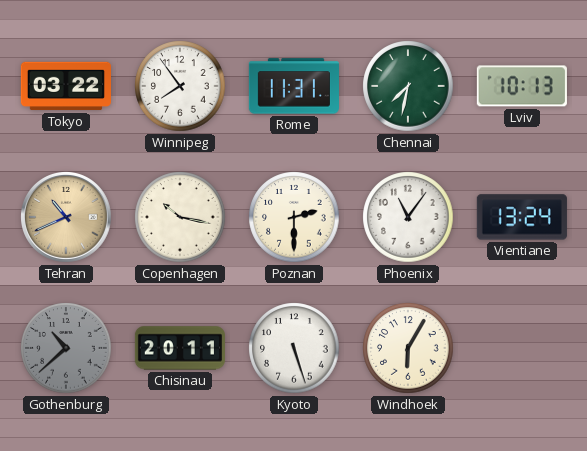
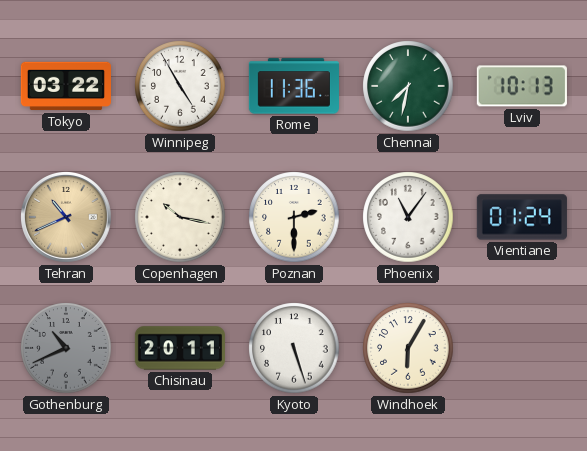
Winnipeg: 7:54 -> 4:55
Rome: 11:31 -> 11:36
Vientiane: 13:24 -> 01:24
Gothenburg: 10:38 -> 10:41
